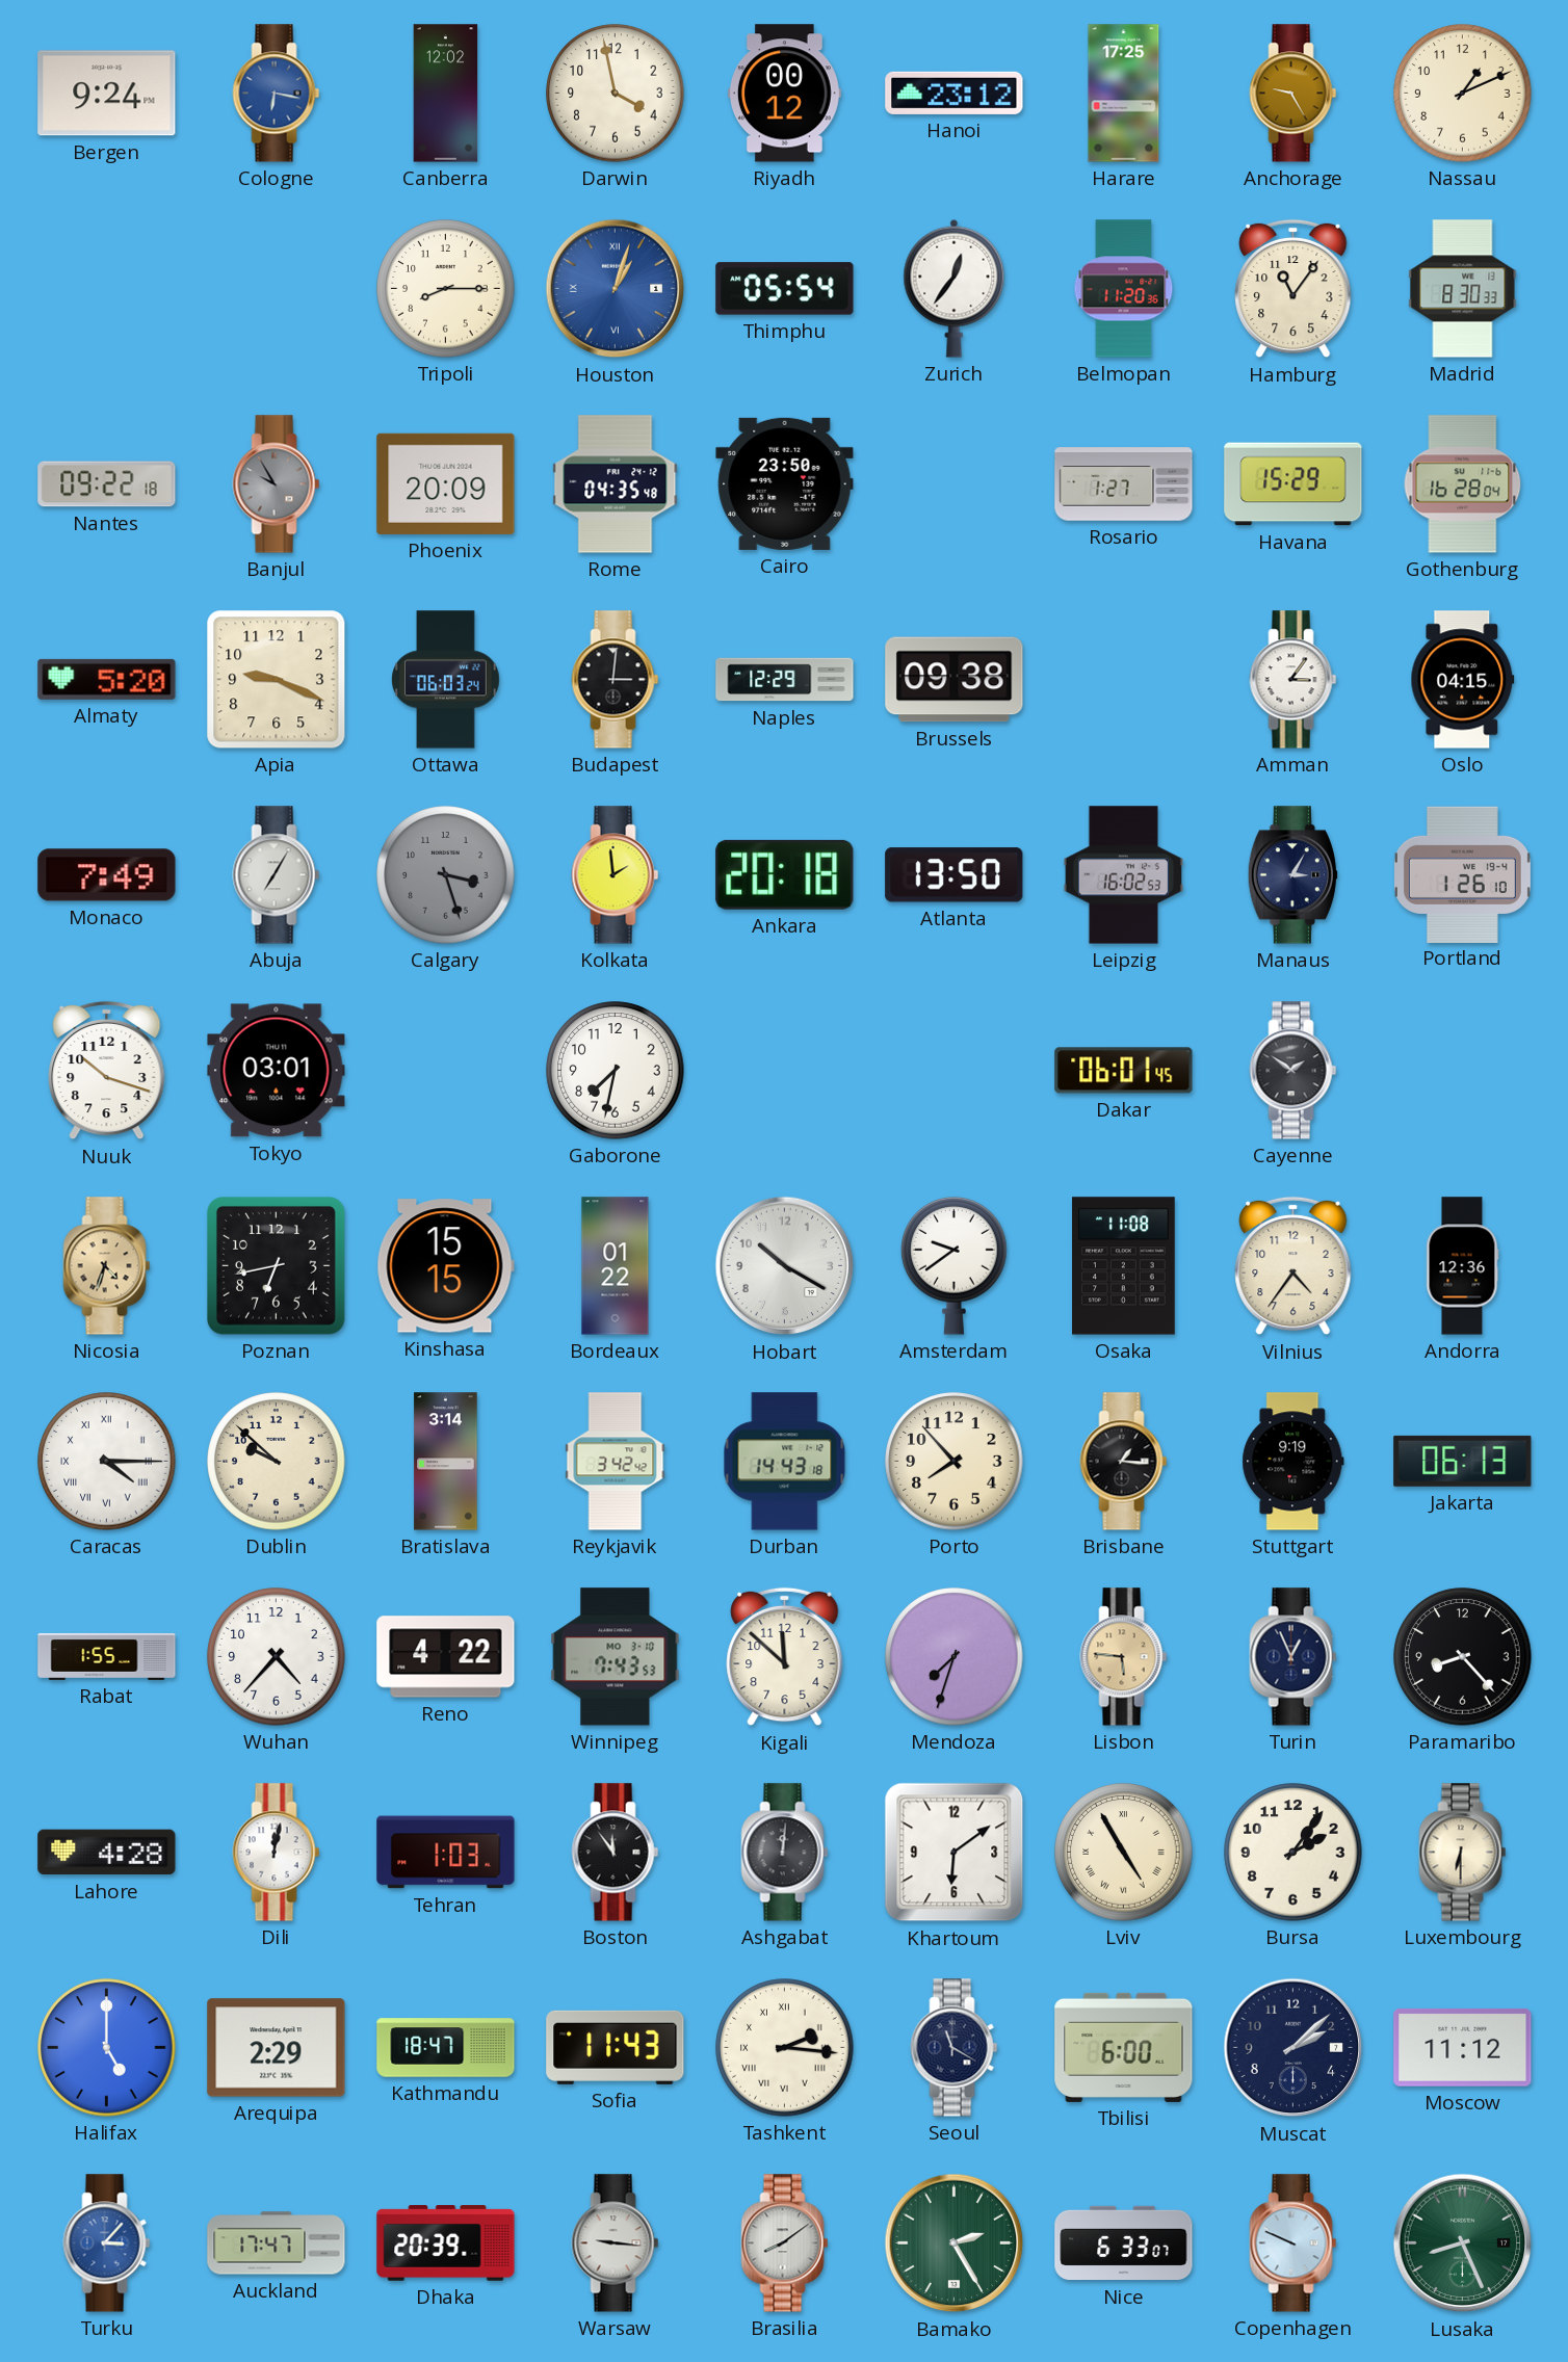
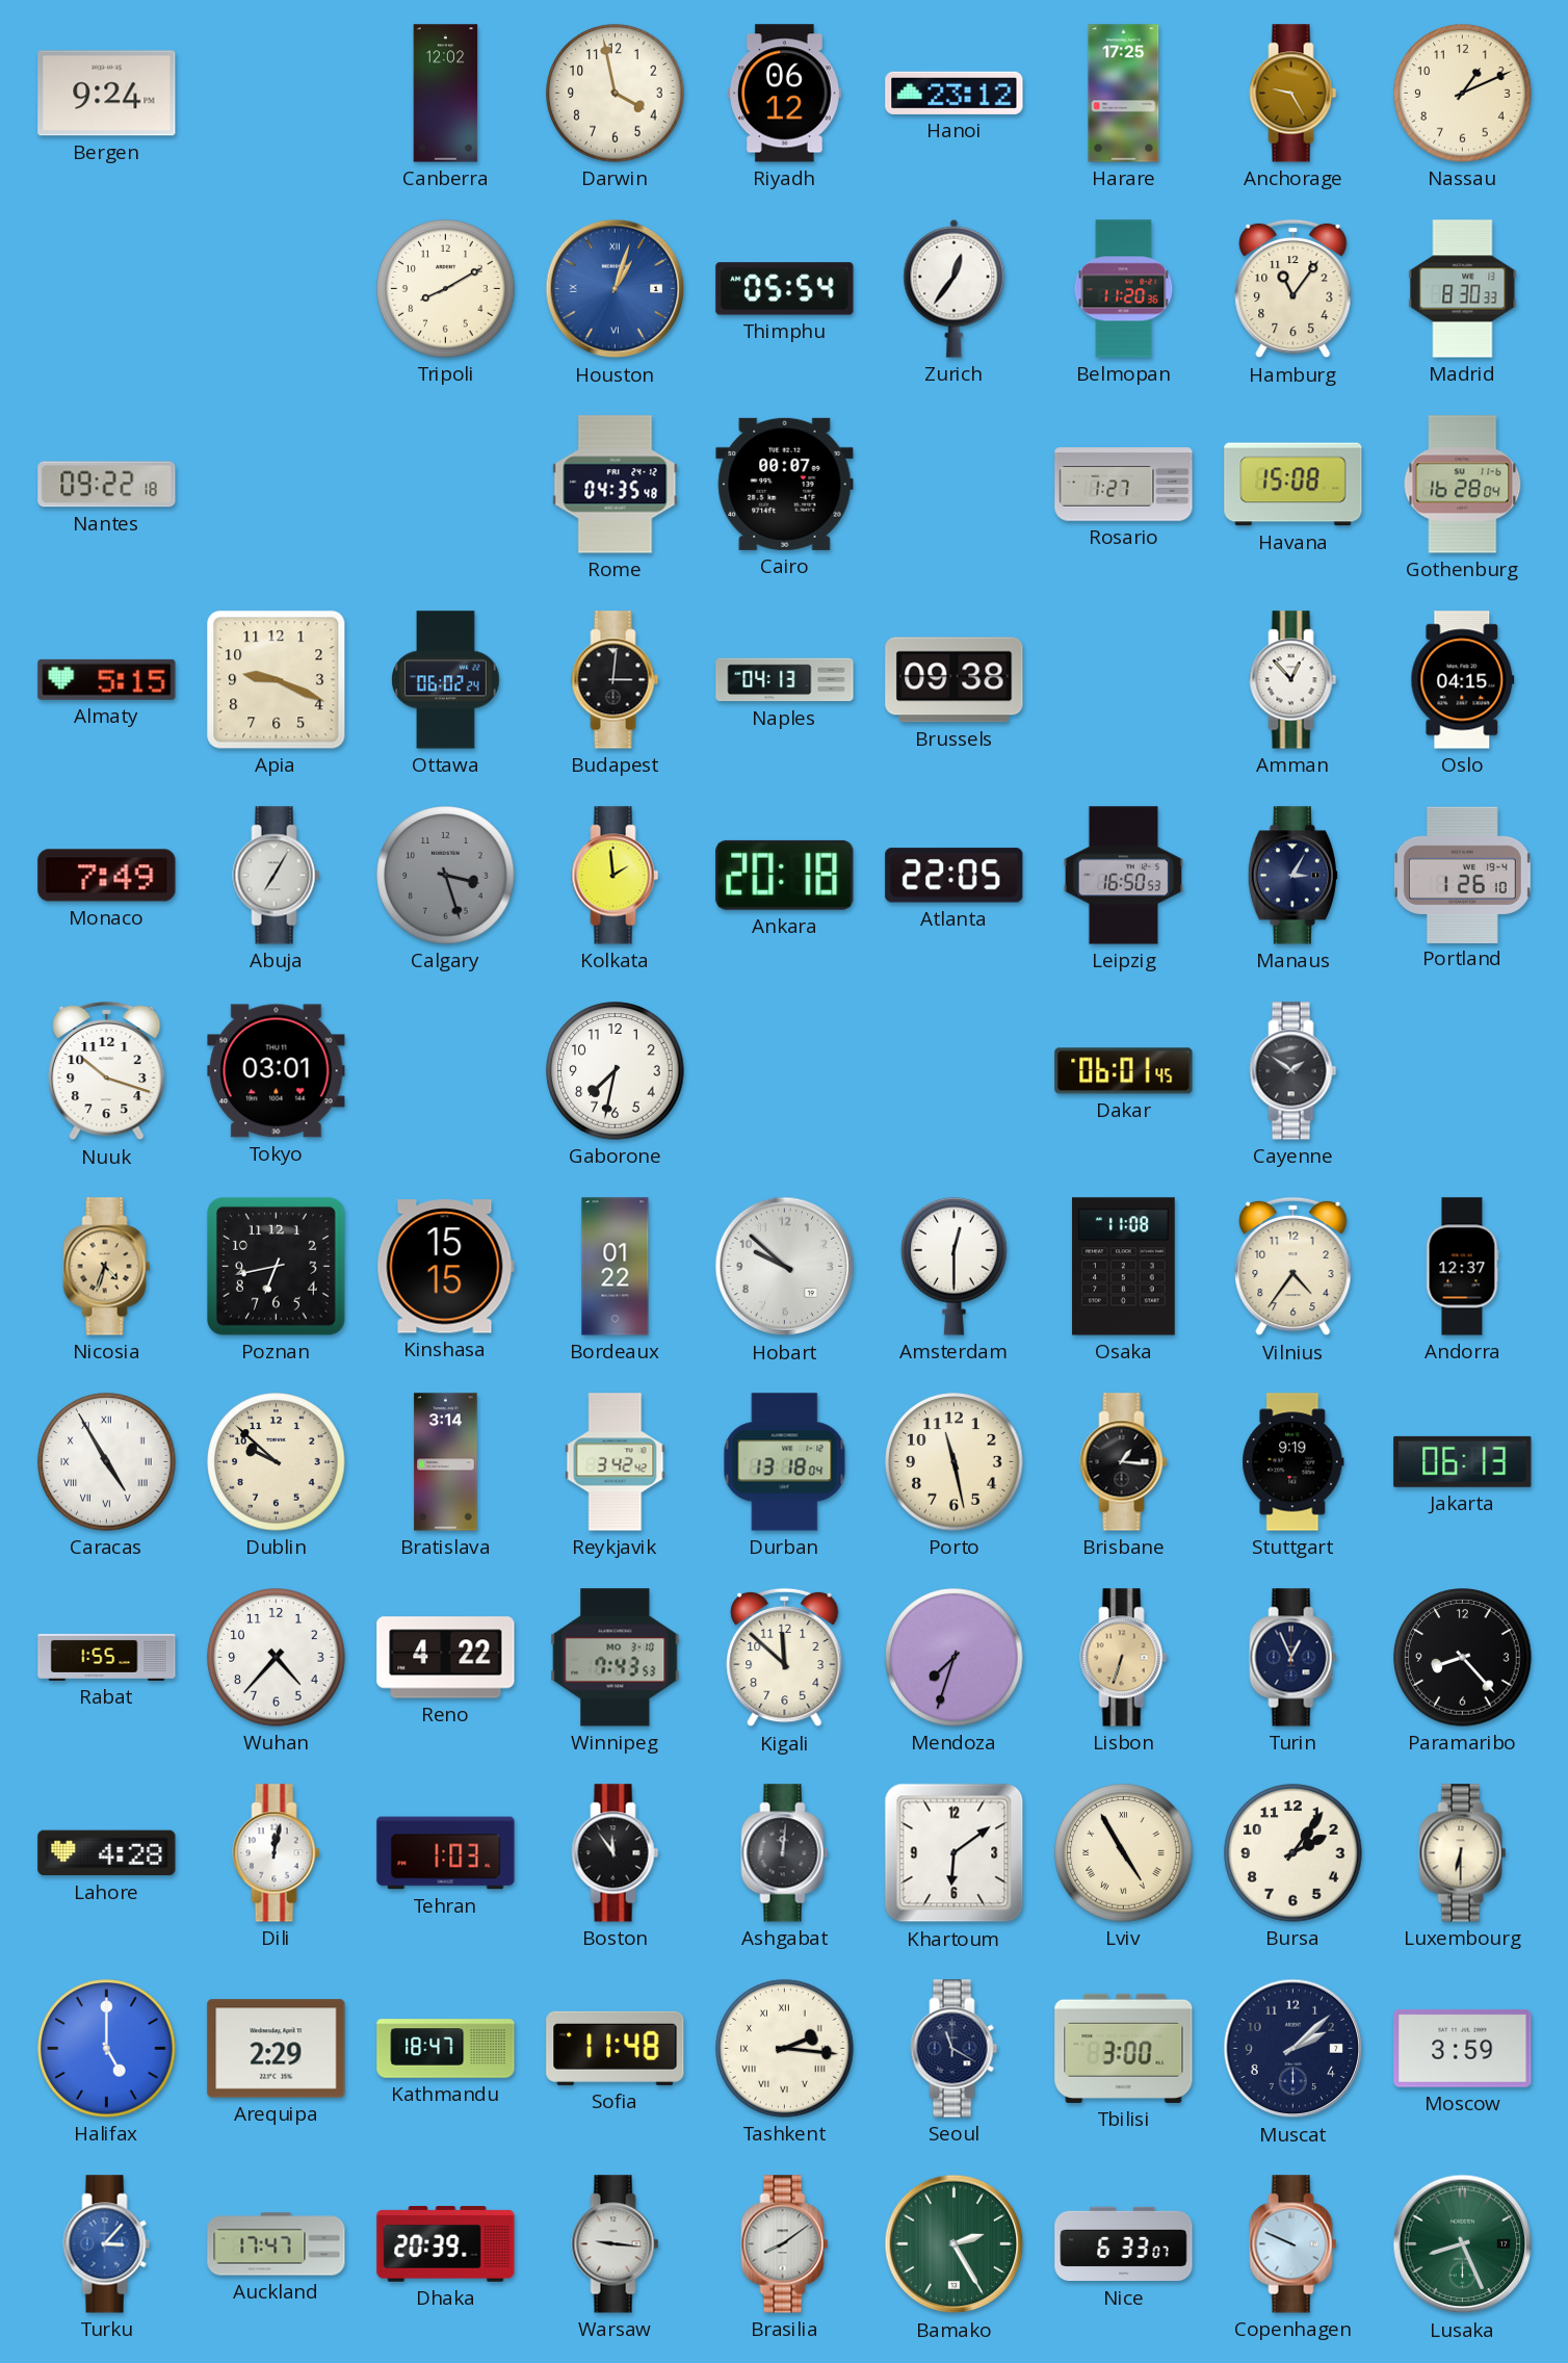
Cologne: 6:17 -> none
Riyadh: 00:12 -> 06:12
Tripoli: 8:15 -> 8:10
Banjul: 9:55 -> none
Phoenix: 20:09 -> none
Cairo: 23:50 -> 00:07
Havana: 15:29 -> 15:08
Almaty: 5:20 -> 5:15
Ottawa: 06:03 -> 06:02
Naples: 12:29 -> 04:13
Amman: 3:06 -> 12:53
Atlanta: 13:50 -> 22:05
Leipzig: 16:02 -> 16:50
Hobart: 10:20 -> 9:52
Amsterdam: 9:39 -> 12:30
Andorra: 12:36 -> 12:37
Caracas: 4:15 -> 4:55
Durban: 14:43 -> 13:18
Porto: 7:53 -> 11:28
Lisbon: 5:46 -> 6:33
Sofia: 11:43 -> 11:48
Tbilisi: 6:00 -> 3:00
Moscow: 11:12 -> 3:59
